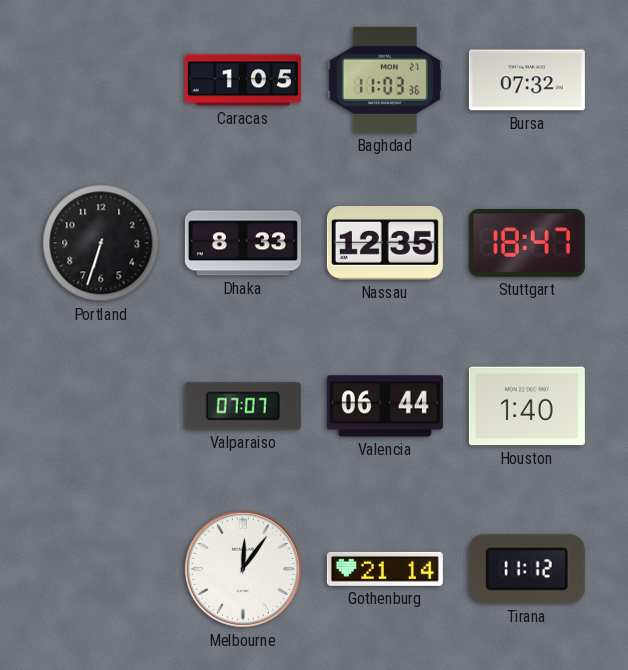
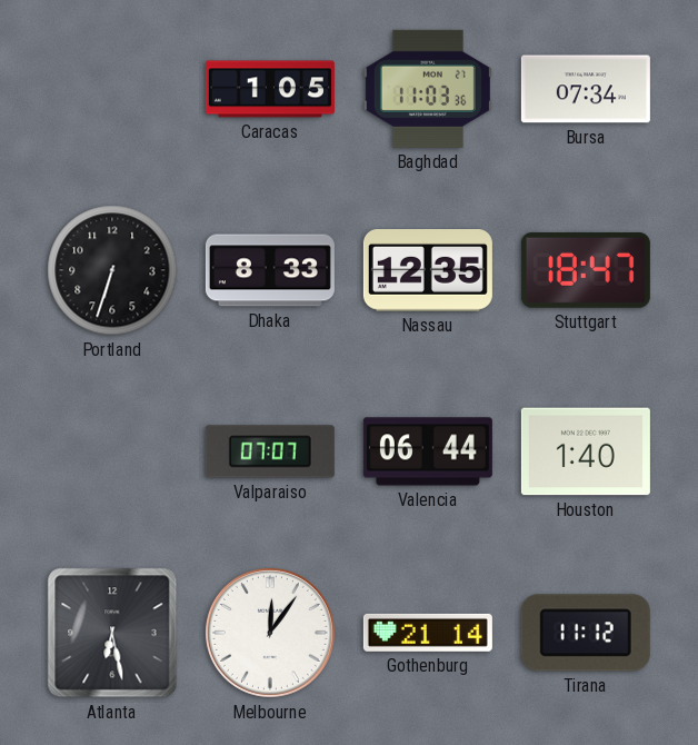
Bursa: 07:32 -> 07:34
Atlanta: none -> 6:28
